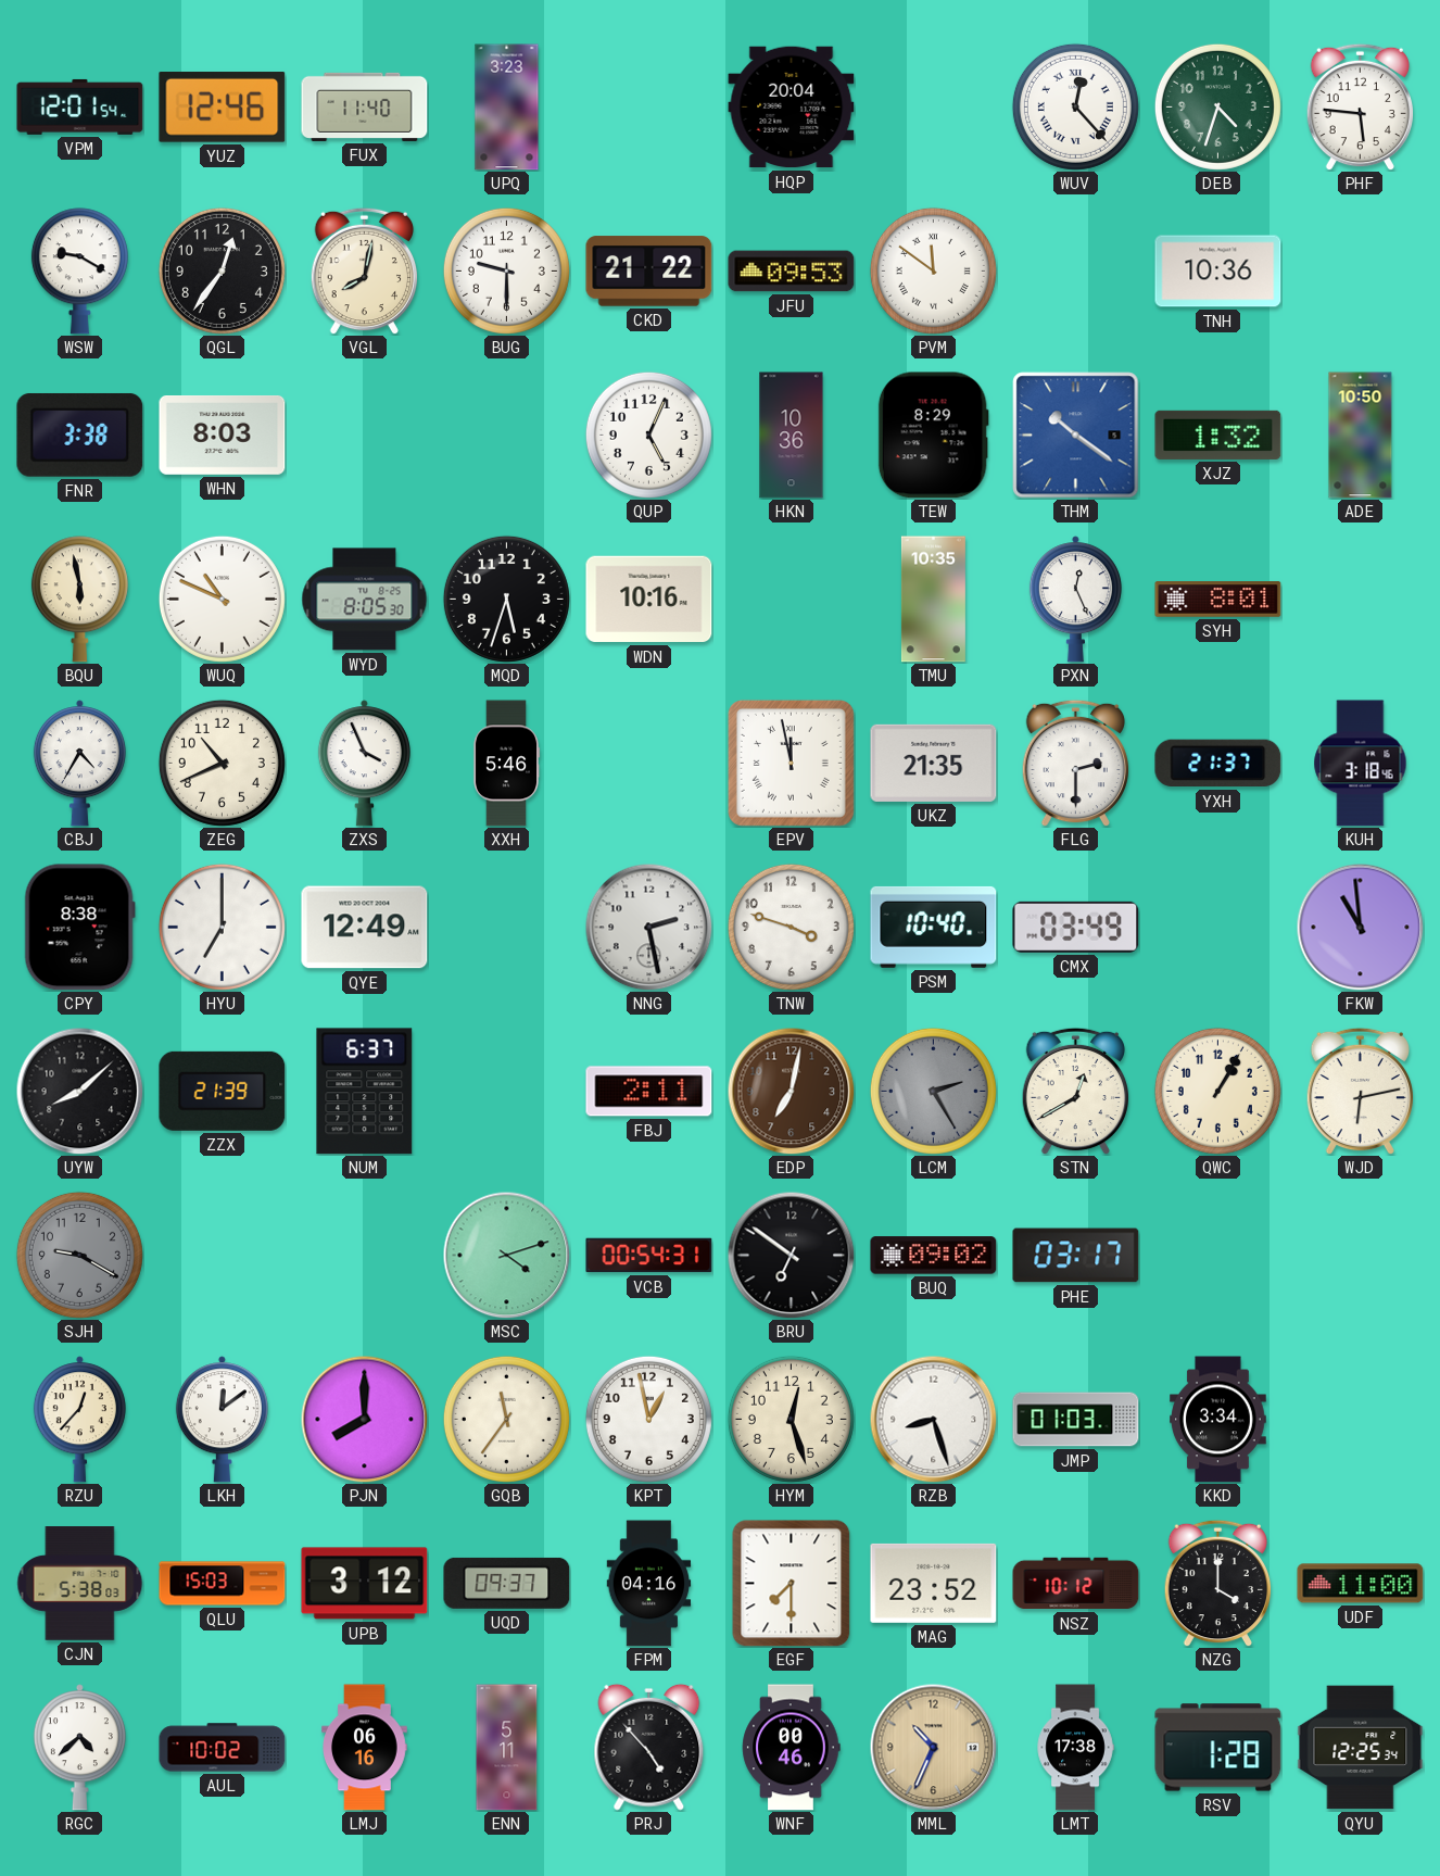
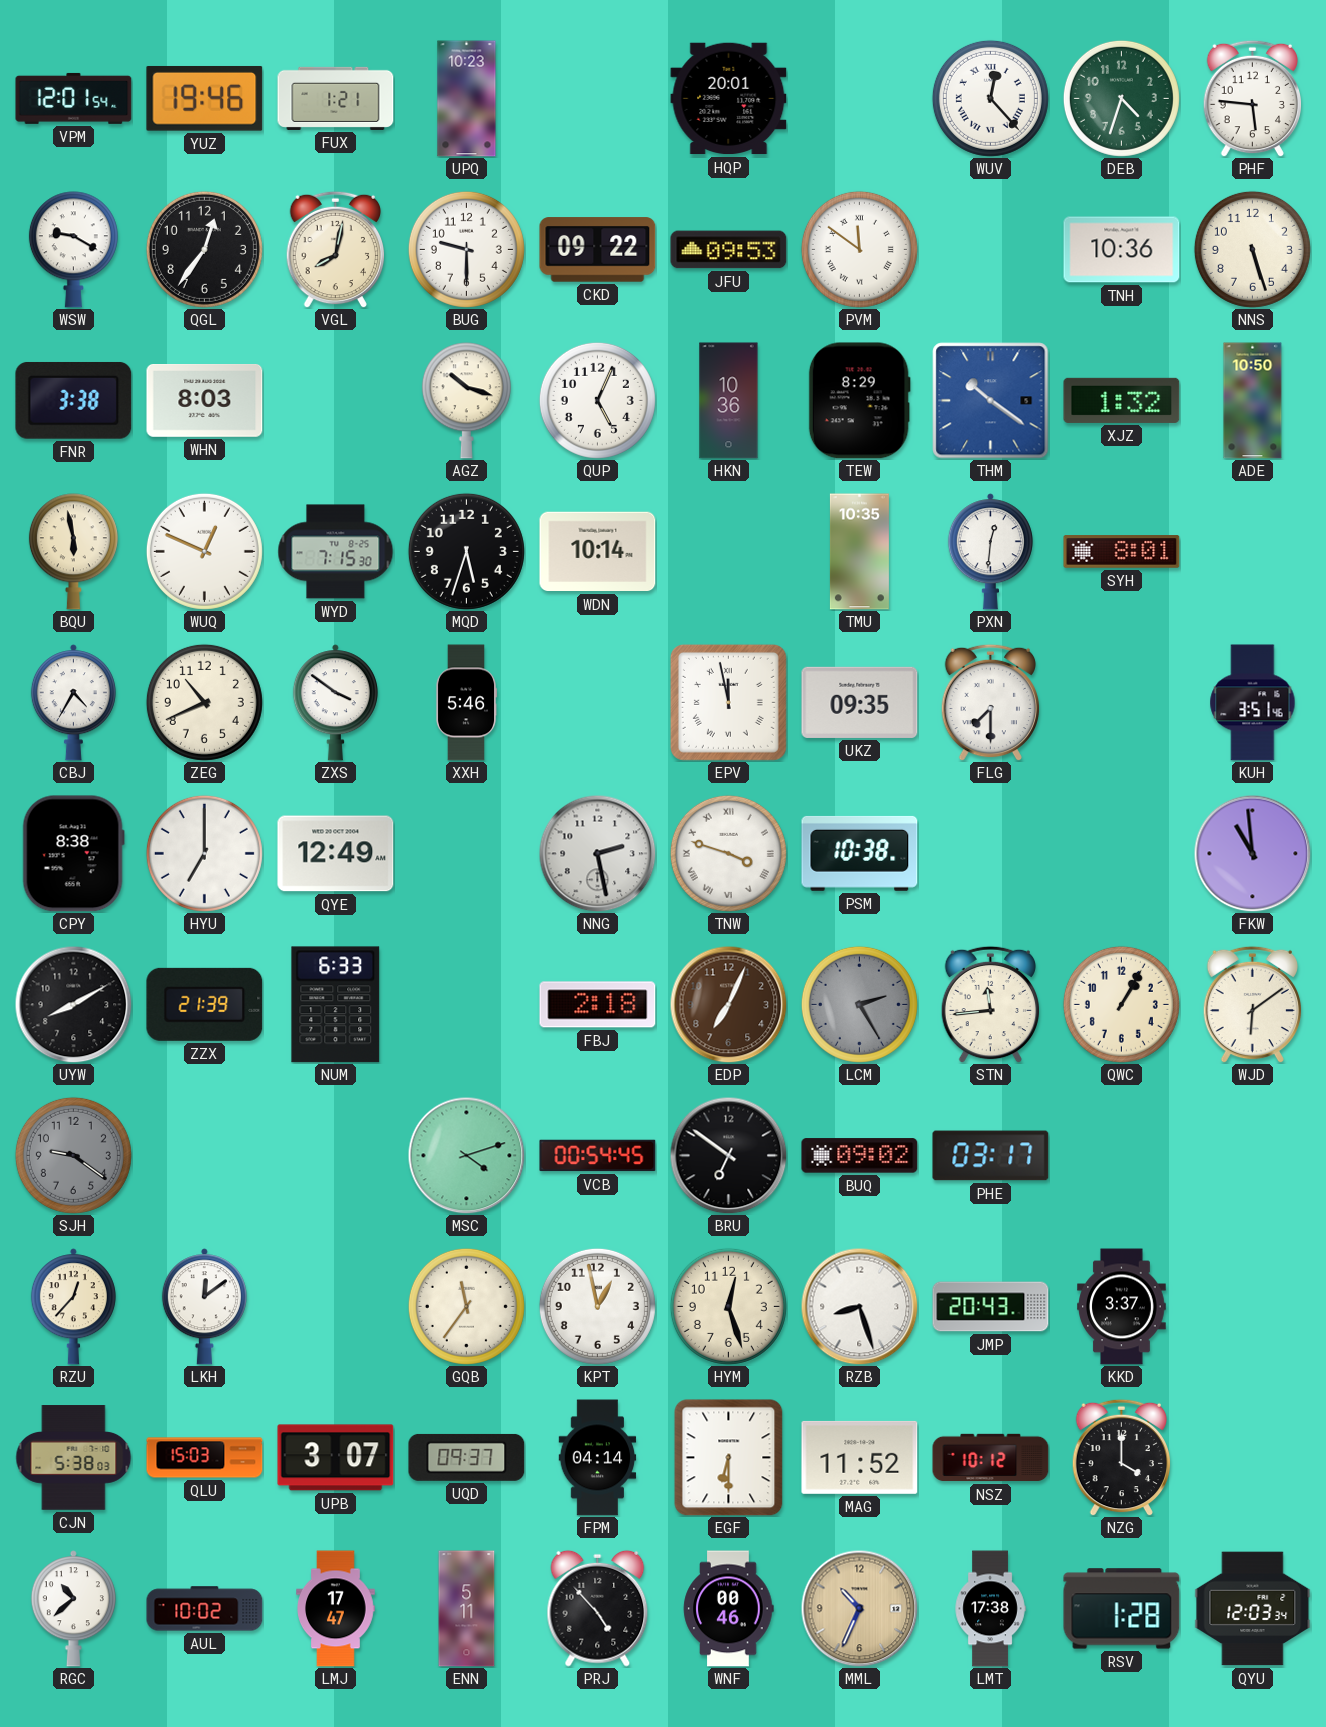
YUZ: 12:46 -> 19:46
FUX: 11:40 -> 1:21
UPQ: 3:23 -> 10:23
HQP: 20:04 -> 20:01
CKD: 21:22 -> 09:22
NNS: none -> 5:27
AGZ: none -> 10:18
WUQ: 10:49 -> 12:49
WYD: 8:05 -> 7:15
WDN: 10:16 -> 10:14
PXN: 12:26 -> 12:31
ZXS: 3:56 -> 3:51
UKZ: 21:35 -> 09:35
FLG: 2:30 -> 7:30
YXH: 21:37 -> none
KUH: 3:18 -> 3:51
TNW numerals: Arabic -> Roman
PSM: 10:40 -> 10:38
CMX: 03:49 -> none
UYW: 8:08 -> 8:10
NUM: 6:37 -> 6:33
FBJ: 2:11 -> 2:18
EDP: 7:02 -> 7:04
STN: 12:40 -> 11:44
WJD: 6:13 -> 6:09
SJH: 9:20 -> 9:21
VCB: 00:54:31 -> 00:54:45
PJN: 8:00 -> none
JMP: 01:03 -> 20:43
KKD: 3:34 -> 3:37
UPB: 3:12 -> 3:07
FPM: 04:16 -> 04:14
EGF: 7:30 -> 6:30
MAG: 23:52 -> 11:52
UDF: 11:00 -> none
RGC: 4:38 -> 10:38
LMJ: 06:16 -> 17:47
QYU: 12:25 -> 12:03
